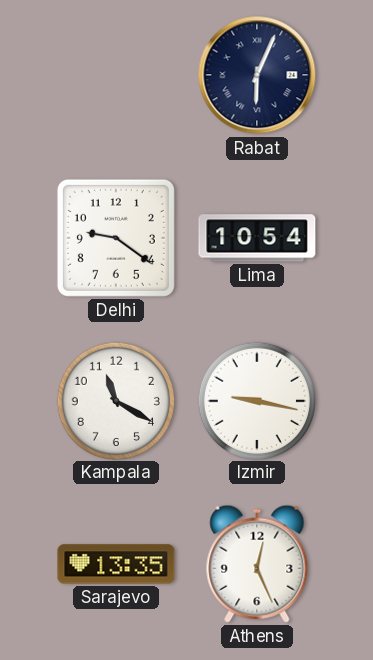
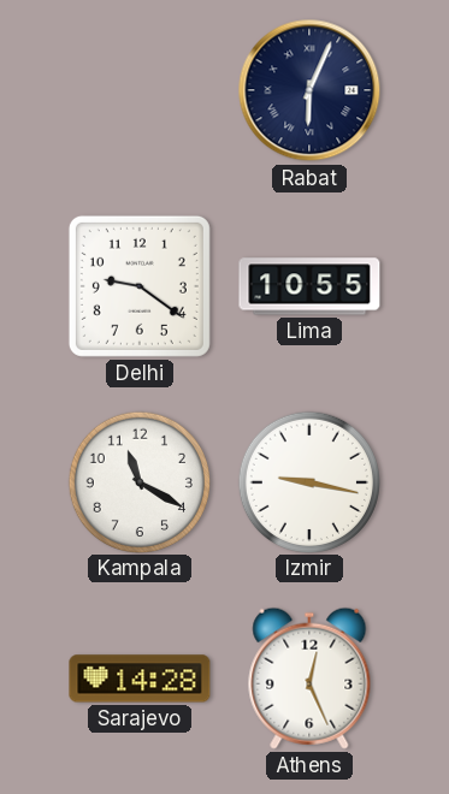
Lima: 10:54 -> 10:55
Sarajevo: 13:35 -> 14:28
